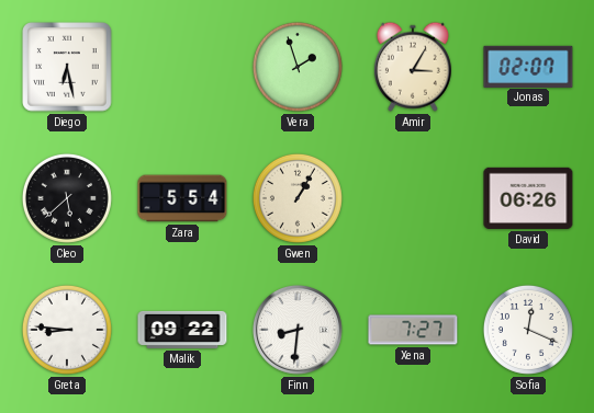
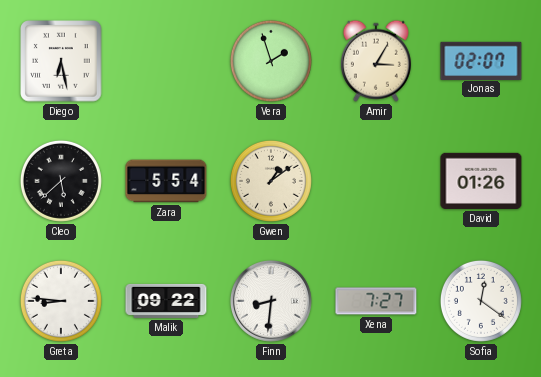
Gwen: 1:05 -> 1:09
David: 06:26 -> 01:26
Sofia: 12:19 -> 12:21
